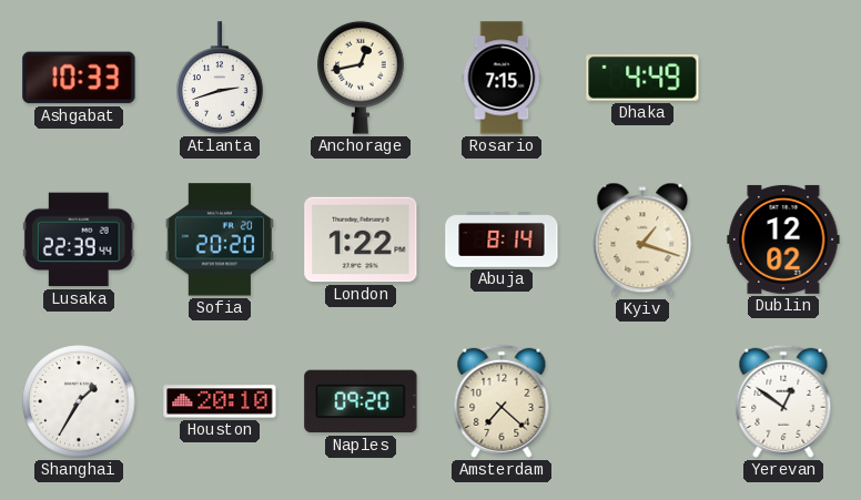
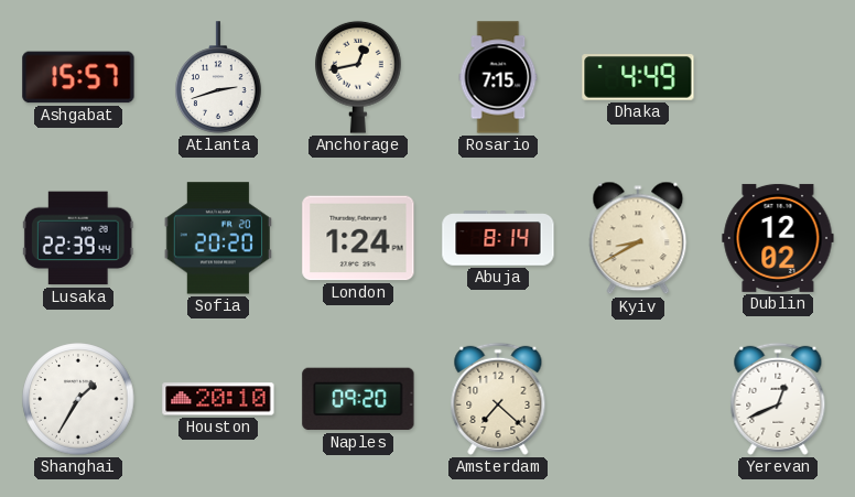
Ashgabat: 10:33 -> 15:57
London: 1:22 -> 1:24
Kyiv: 1:18 -> 8:40
Yerevan: 12:51 -> 12:41
